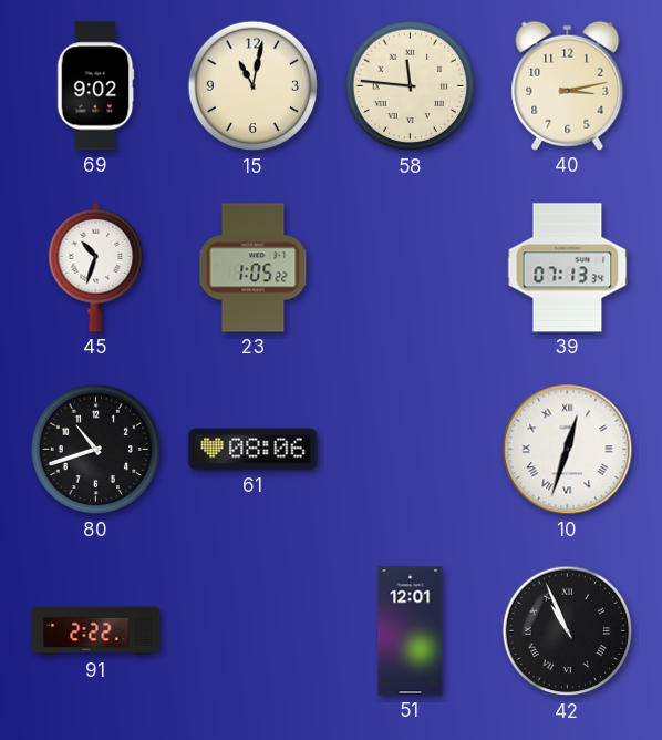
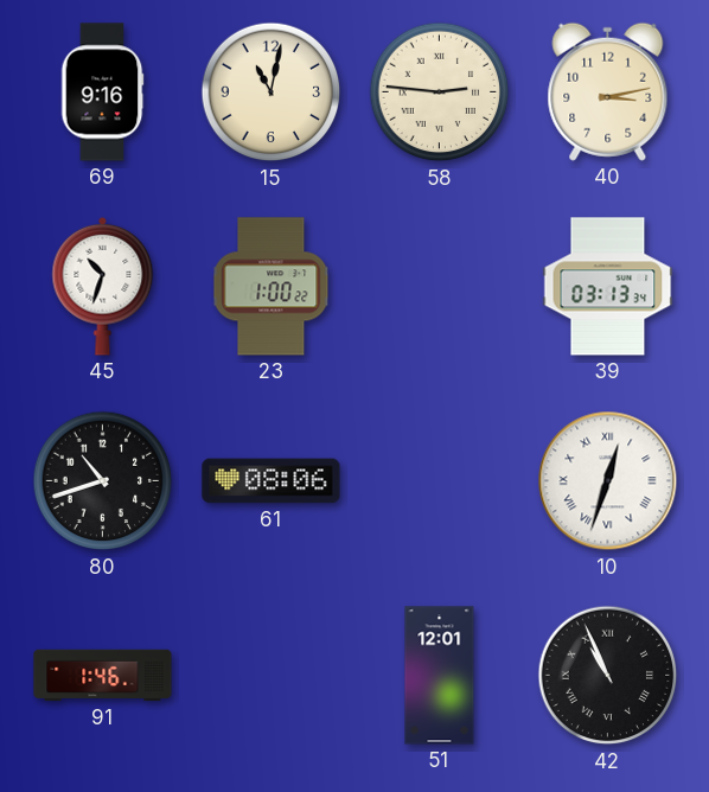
69: 9:02 -> 9:16
58: 11:46 -> 2:46
23: 1:05 -> 1:00
39: 07:13 -> 03:13
91: 2:22 -> 1:46
